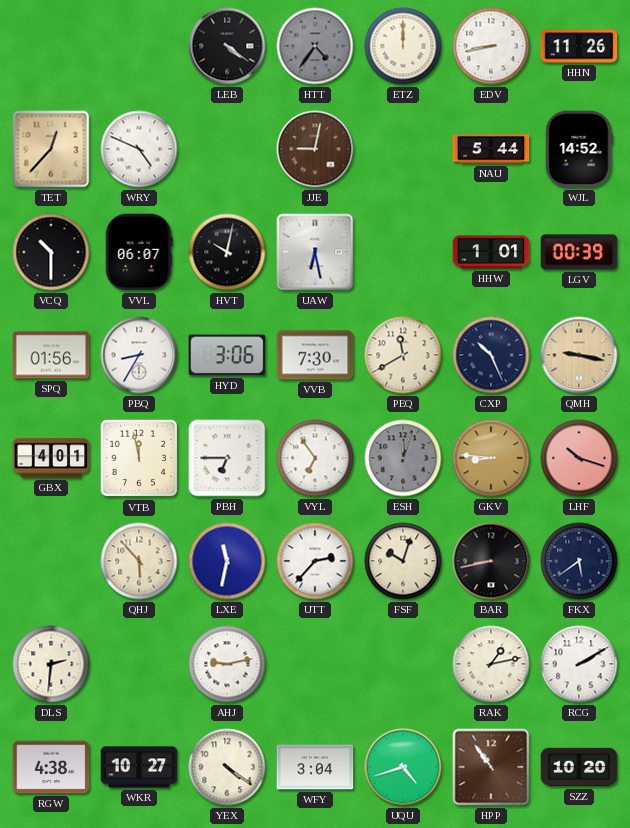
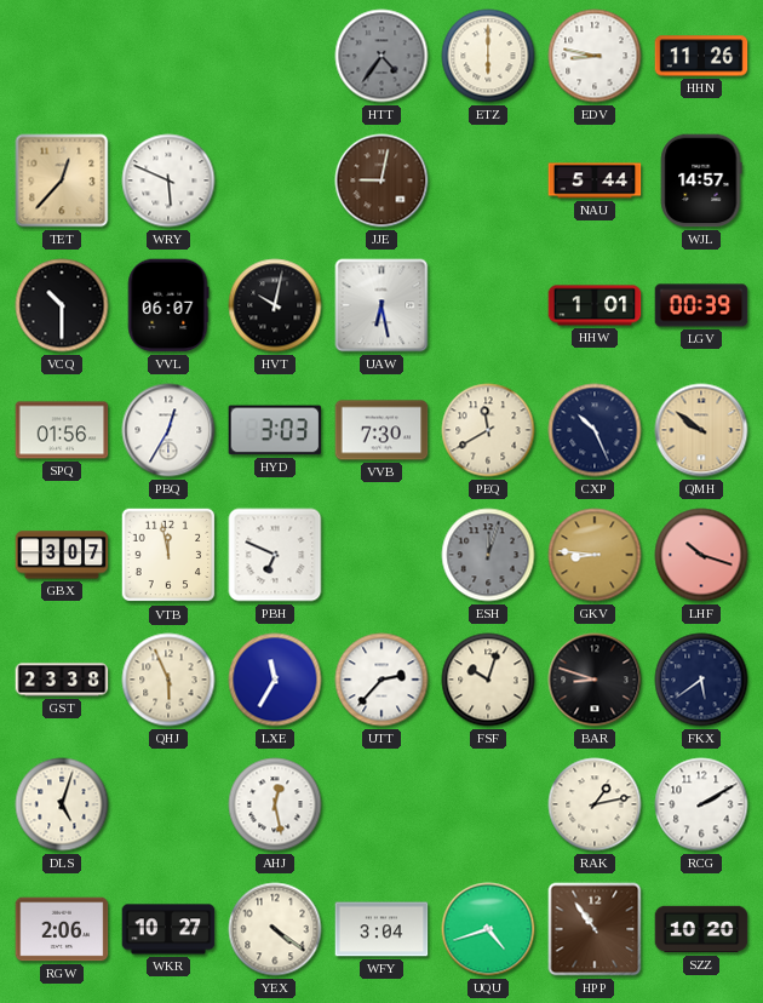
LEB: 4:21 -> none
ETZ: 12:00 -> 6:00
EDV: 8:43 -> 8:47
WRY: 4:49 -> 5:49
WJL: 14:52 -> 14:57
PBQ: 8:35 -> 12:35
HYD: 3:06 -> 3:03
QMH: 9:17 -> 9:51
GBX: 4:01 -> 3:07
PBH: 6:45 -> 6:49
VYL: 6:54 -> none
GST: none -> 23:38
QHJ: 5:53 -> 5:56
LXE: 11:32 -> 11:35
BAR: 8:43 -> 8:48
DLS: 2:31 -> 5:03
AHJ: 9:13 -> 12:28
RGW: 4:38 -> 2:06
